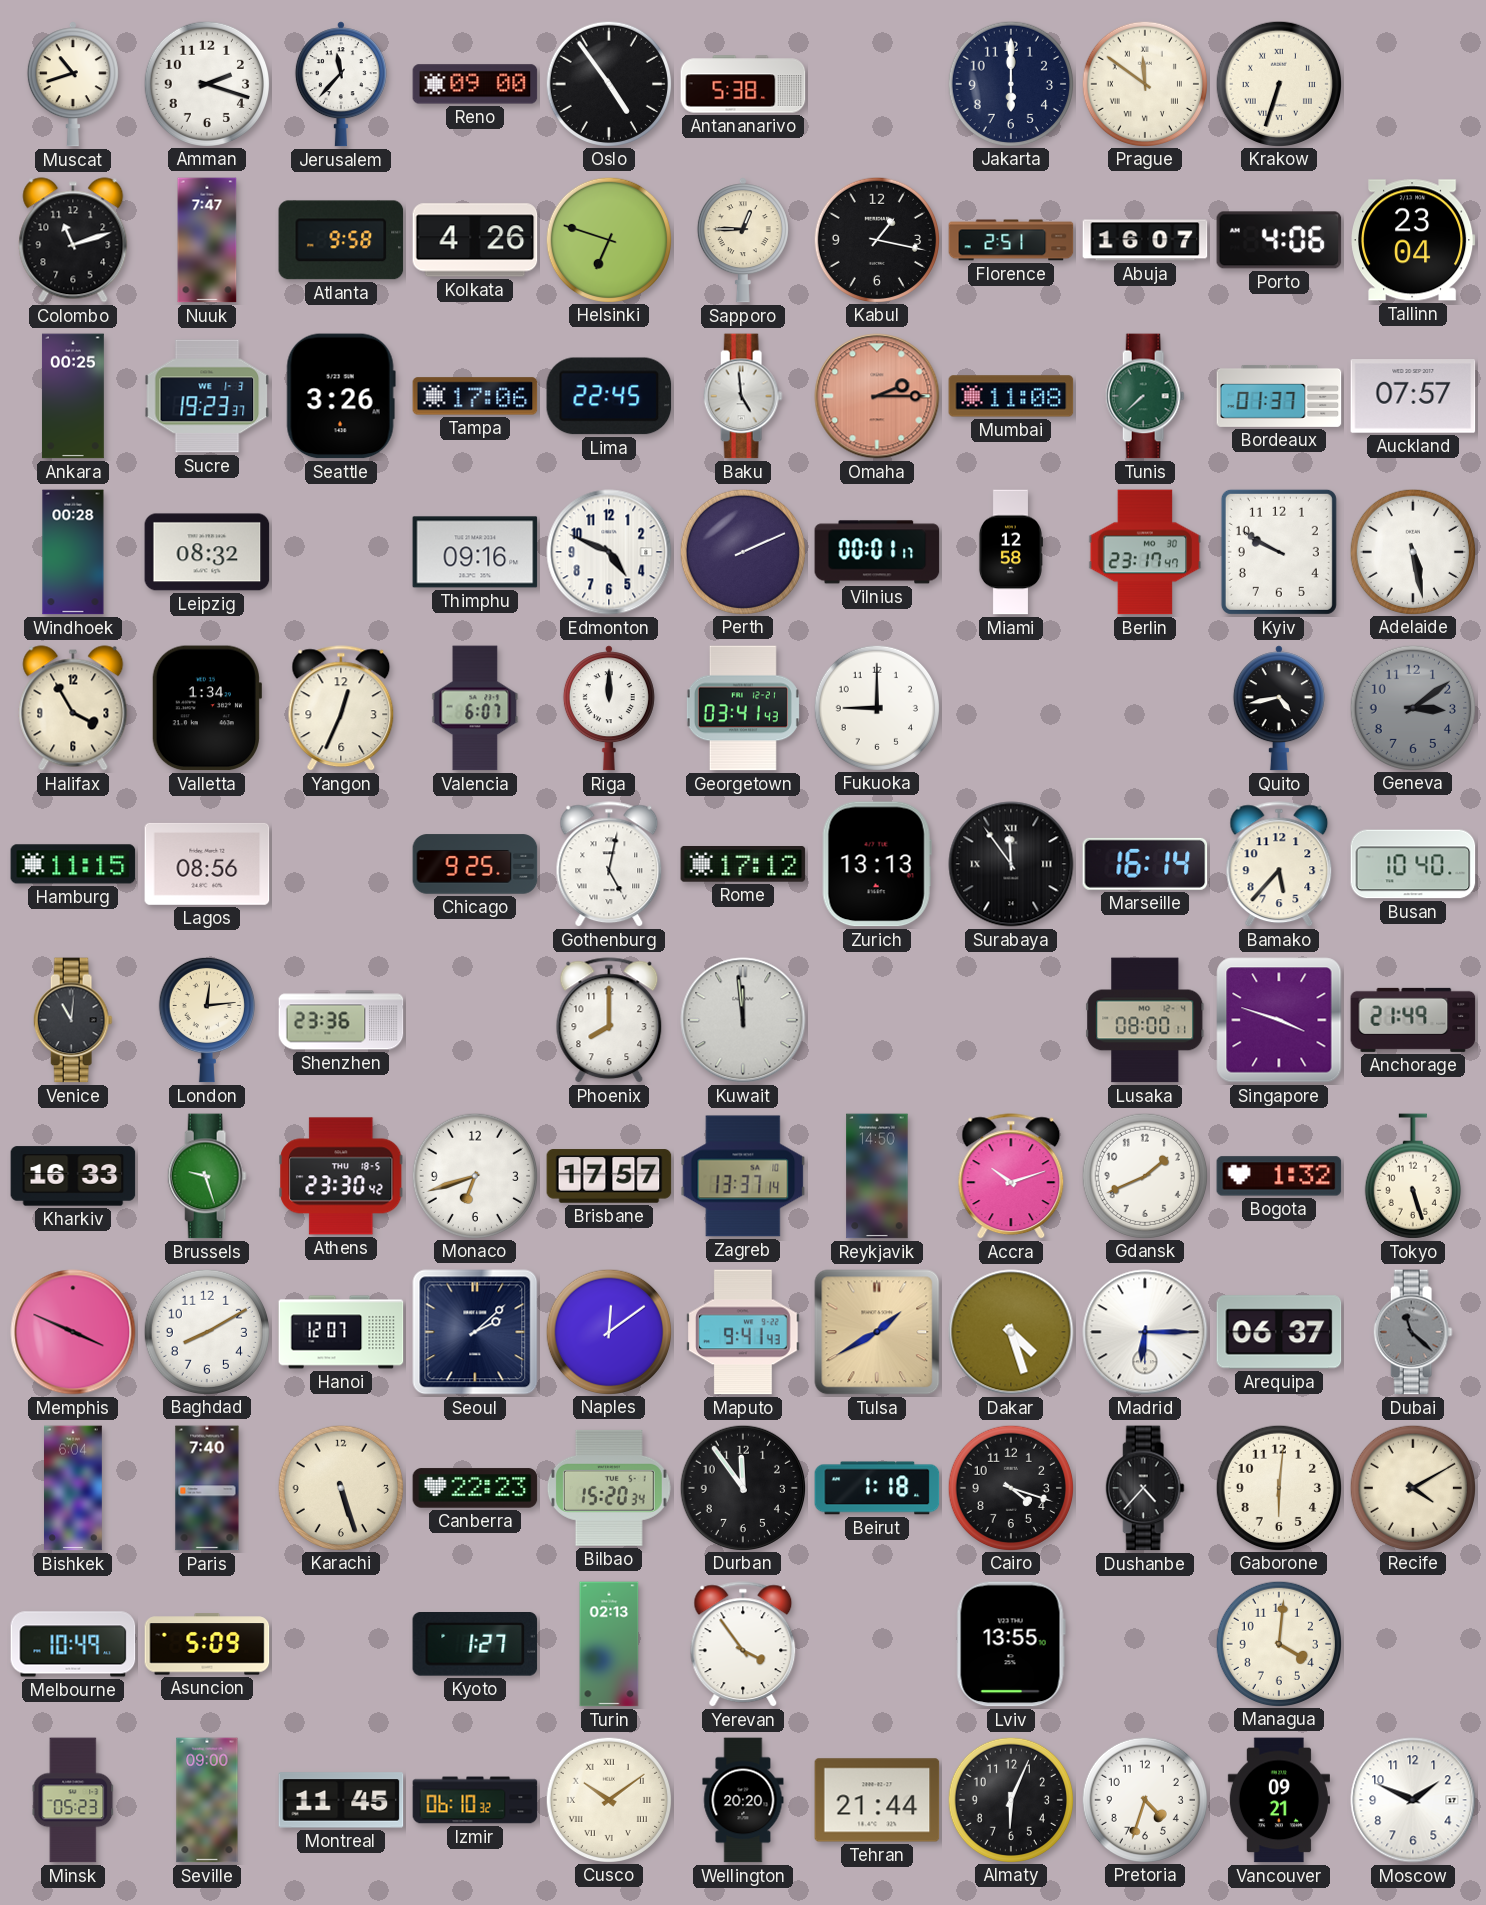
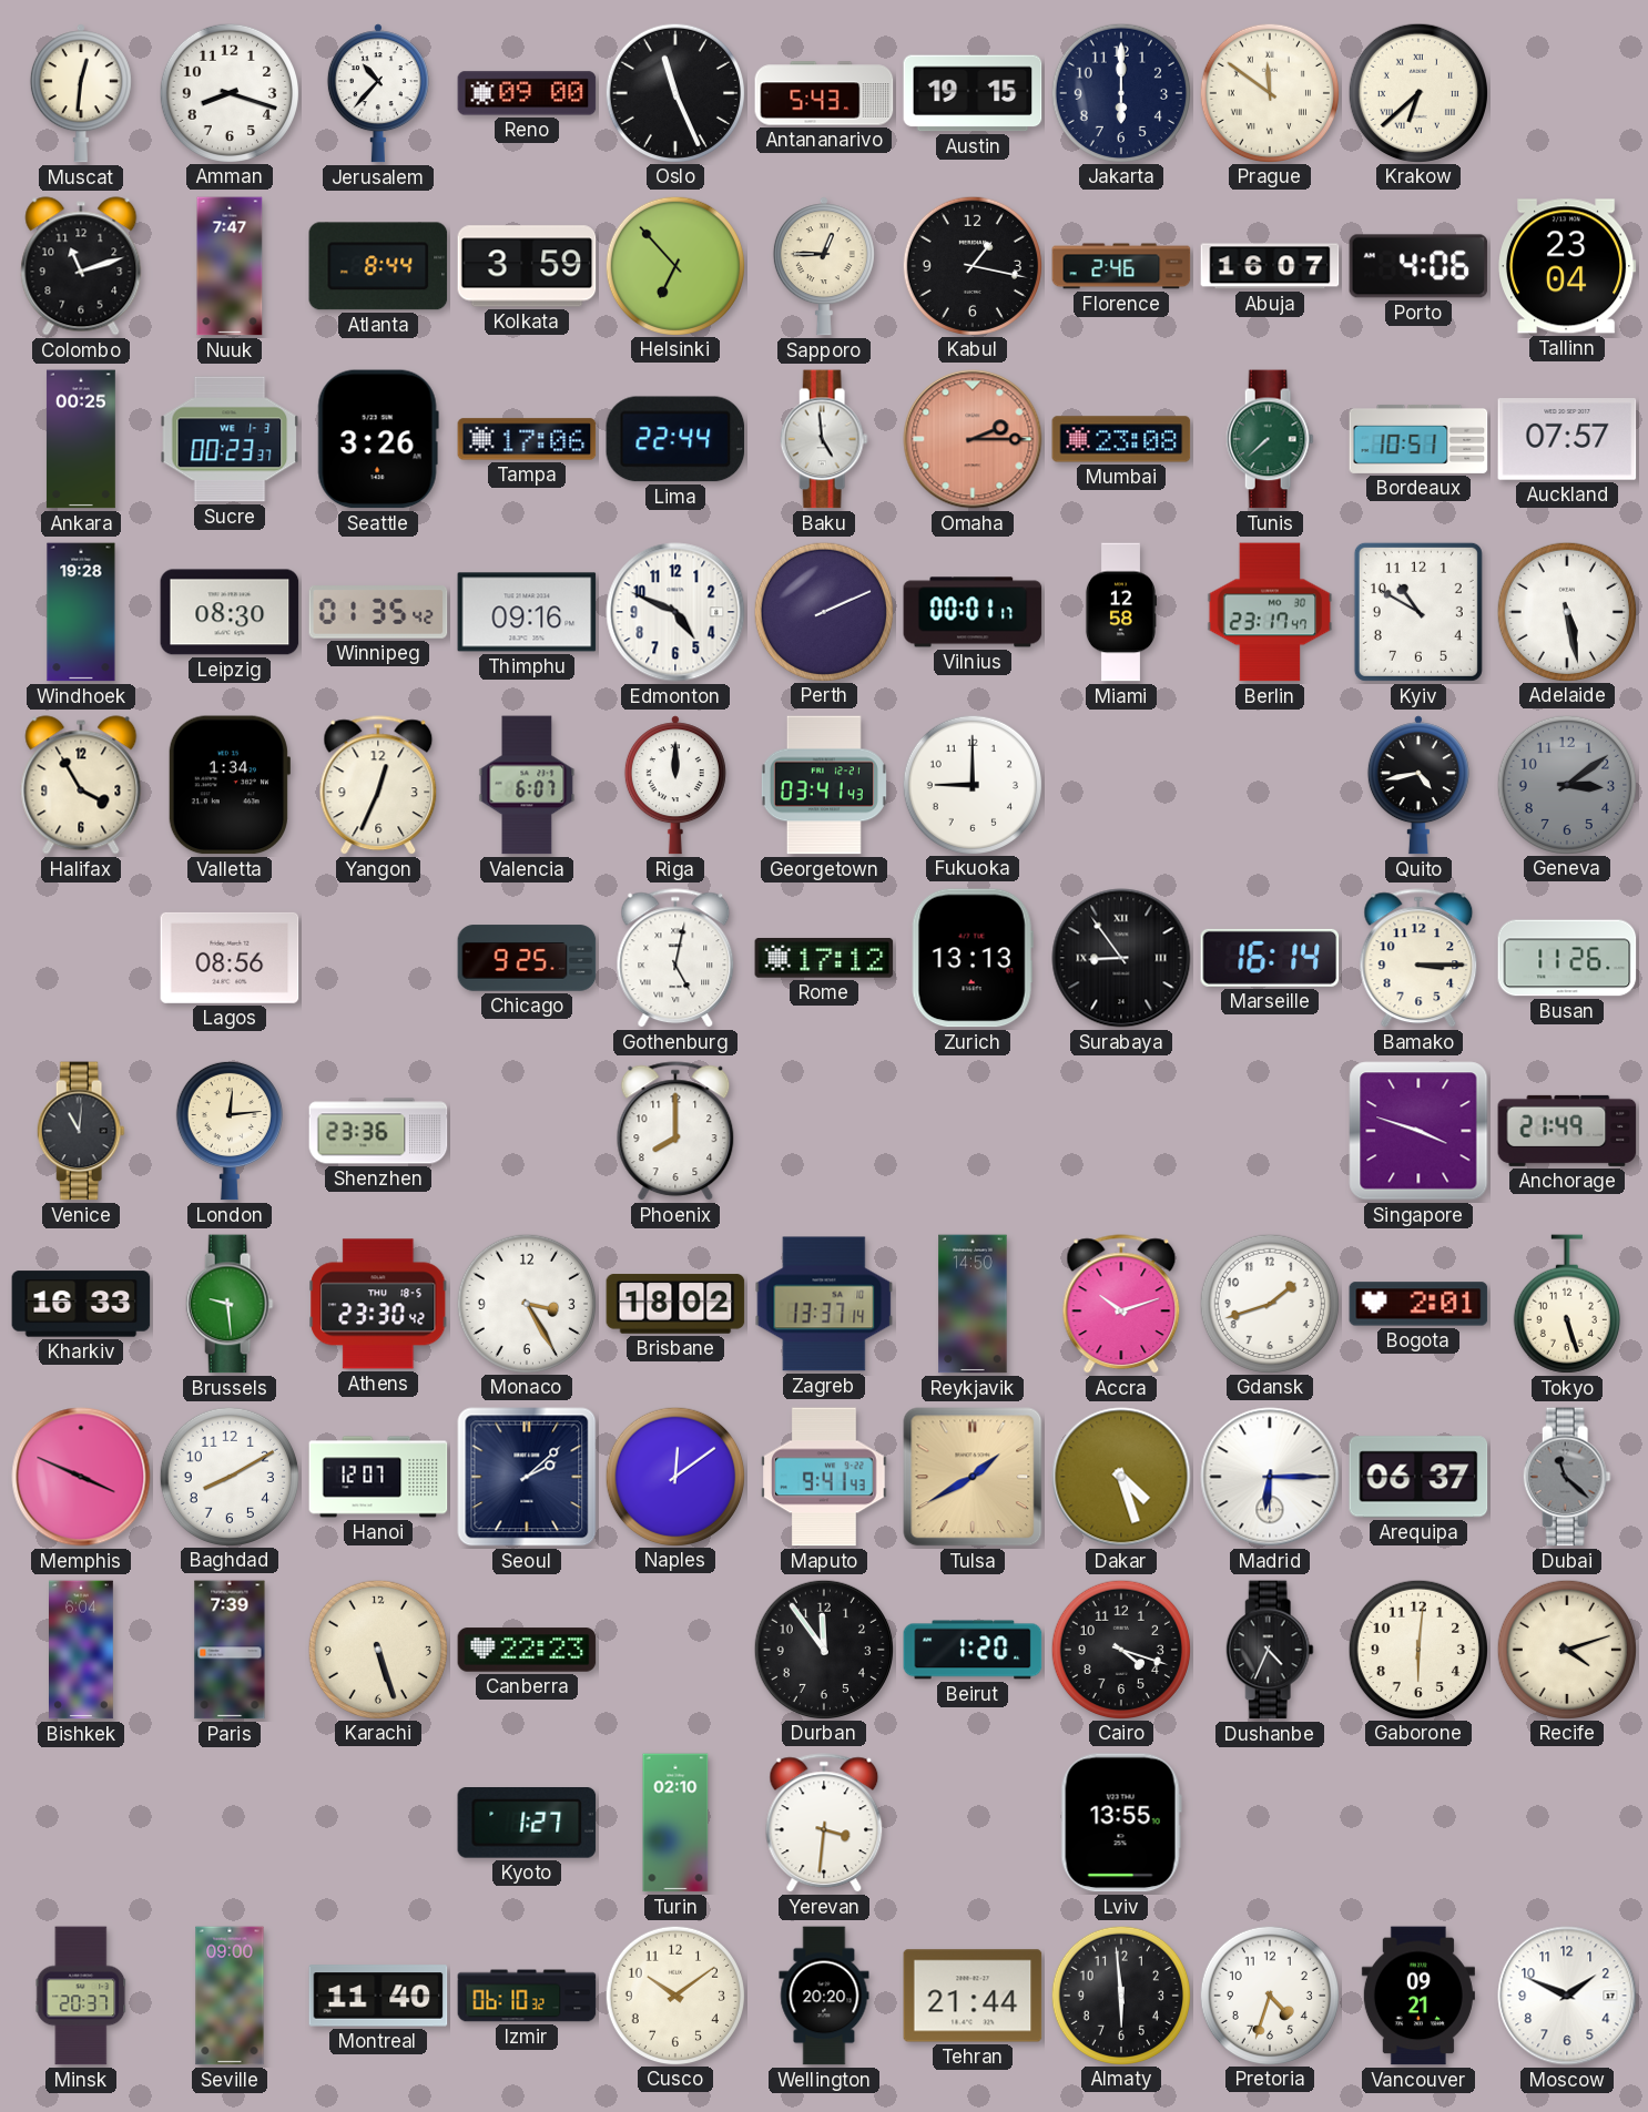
Muscat: 10:42 -> 12:31
Amman: 2:18 -> 8:18
Jerusalem: 11:37 -> 10:37
Oslo: 4:54 -> 11:26
Antananarivo: 5:38 -> 5:43
Austin: none -> 19:15
Krakow: 6:33 -> 6:38
Atlanta: 9:58 -> 8:44
Kolkata: 4:26 -> 3:59
Helsinki: 6:48 -> 6:53
Florence: 2:51 -> 2:46
Sucre: 19:23 -> 00:23
Lima: 22:45 -> 22:44
Mumbai: 11:08 -> 23:08
Bordeaux: 01:37 -> 10:51
Windhoek: 00:28 -> 19:28
Leipzig: 08:32 -> 08:30
Winnipeg: none -> 01:35
Kyiv: 9:50 -> 10:50
Hamburg: 11:15 -> none
Surabaya: 11:54 -> 8:54
Bamako: 5:37 -> 3:15
Busan: 10:40 -> 11:26
Kuwait: 11:59 -> none
Lusaka: 08:00 -> none
Brussels: 9:27 -> 9:29
Monaco: 6:42 -> 3:25
Brisbane: 17:57 -> 18:02
Gdansk: 1:41 -> 1:42
Bogota: 1:32 -> 2:01
Paris: 7:40 -> 7:39
Bilbao: 15:20 -> none
Beirut: 1:18 -> 1:20
Dushanbe: 4:37 -> 4:34
Recife: 4:10 -> 4:12
Melbourne: 10:49 -> none
Asuncion: 5:09 -> none
Turin: 02:13 -> 02:10
Yerevan: 3:54 -> 3:31
Managua: 4:01 -> none
Minsk: 05:23 -> 20:37
Montreal: 11:45 -> 11:40
Cusco numerals: Roman -> Arabic
Almaty: 6:04 -> 5:59
